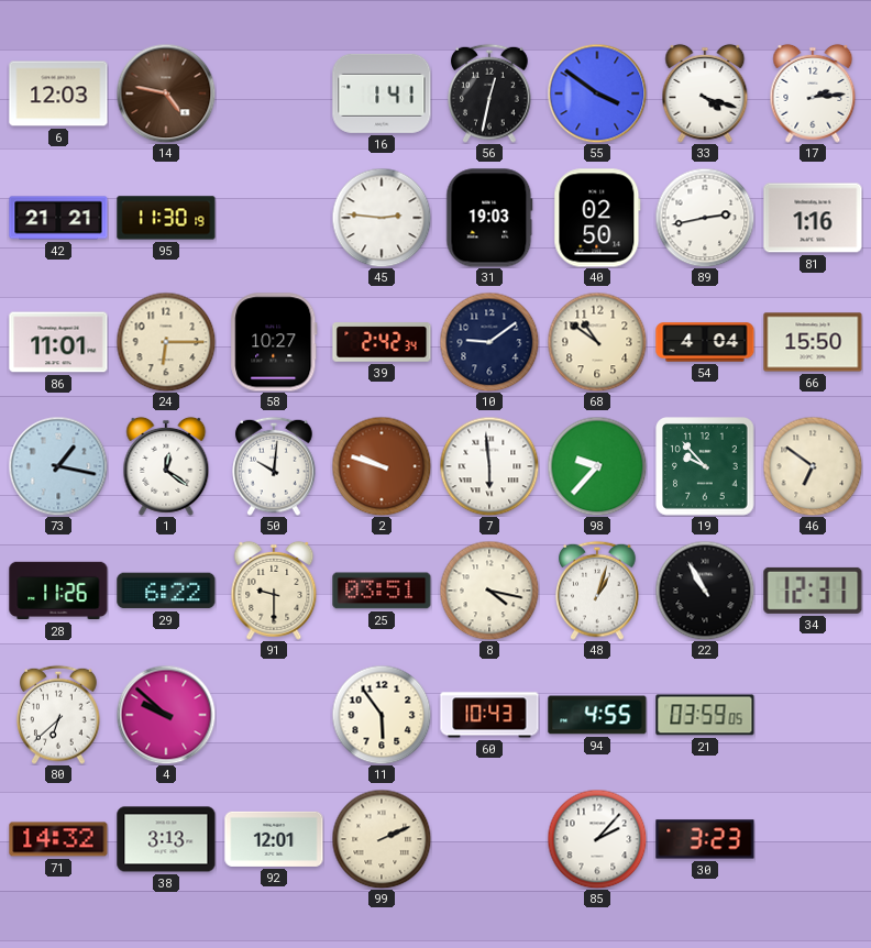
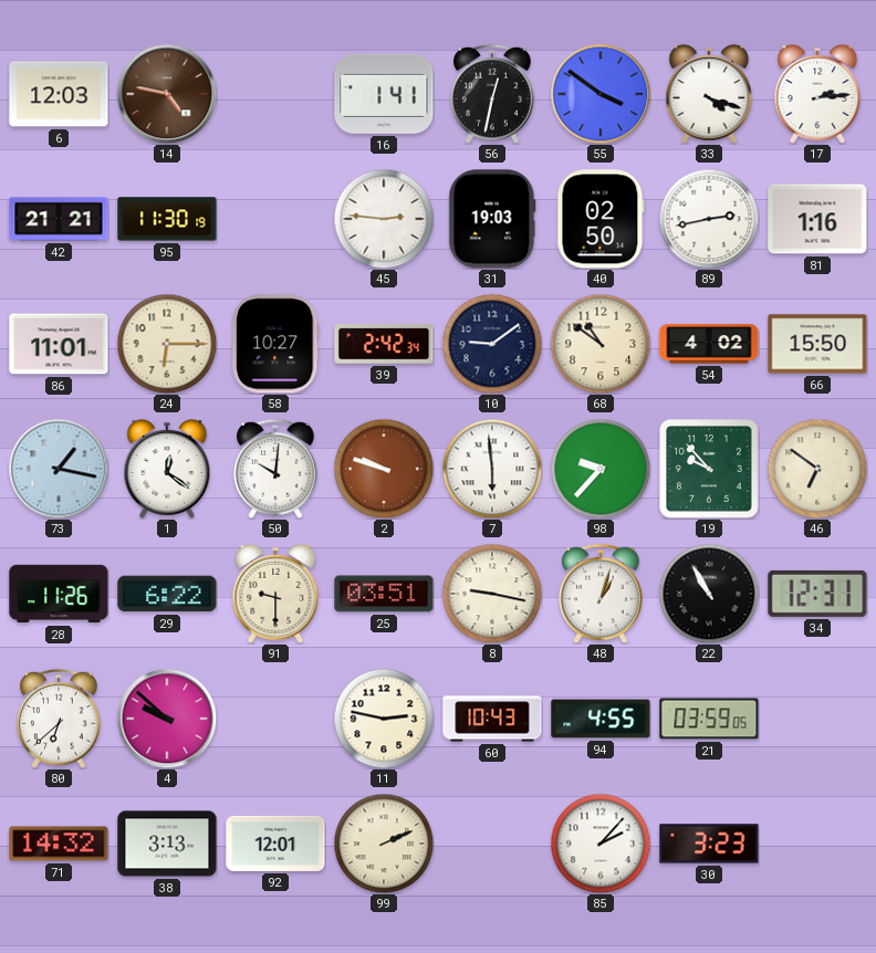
54: 4:04 -> 4:02
8: 4:17 -> 9:17
11: 5:54 -> 2:47
